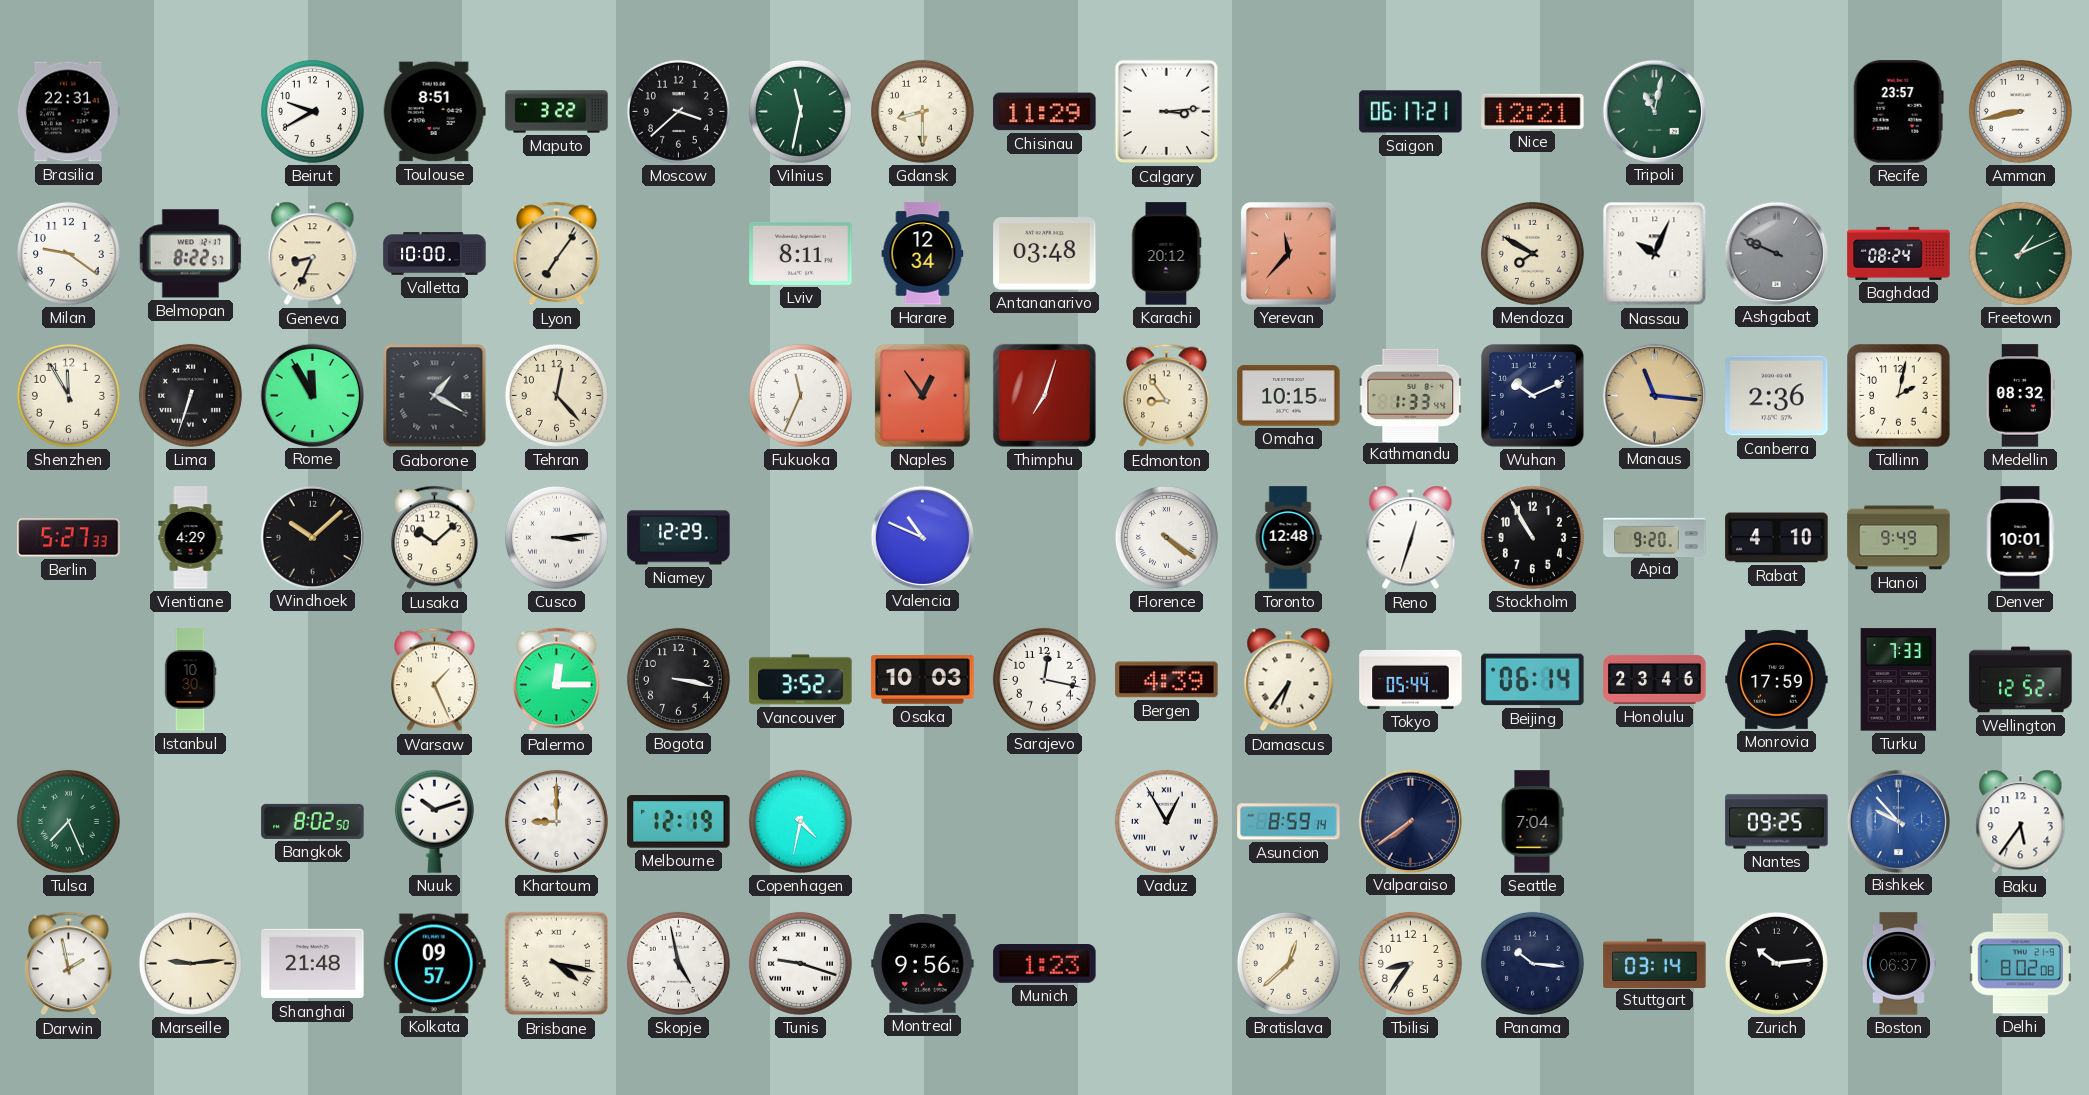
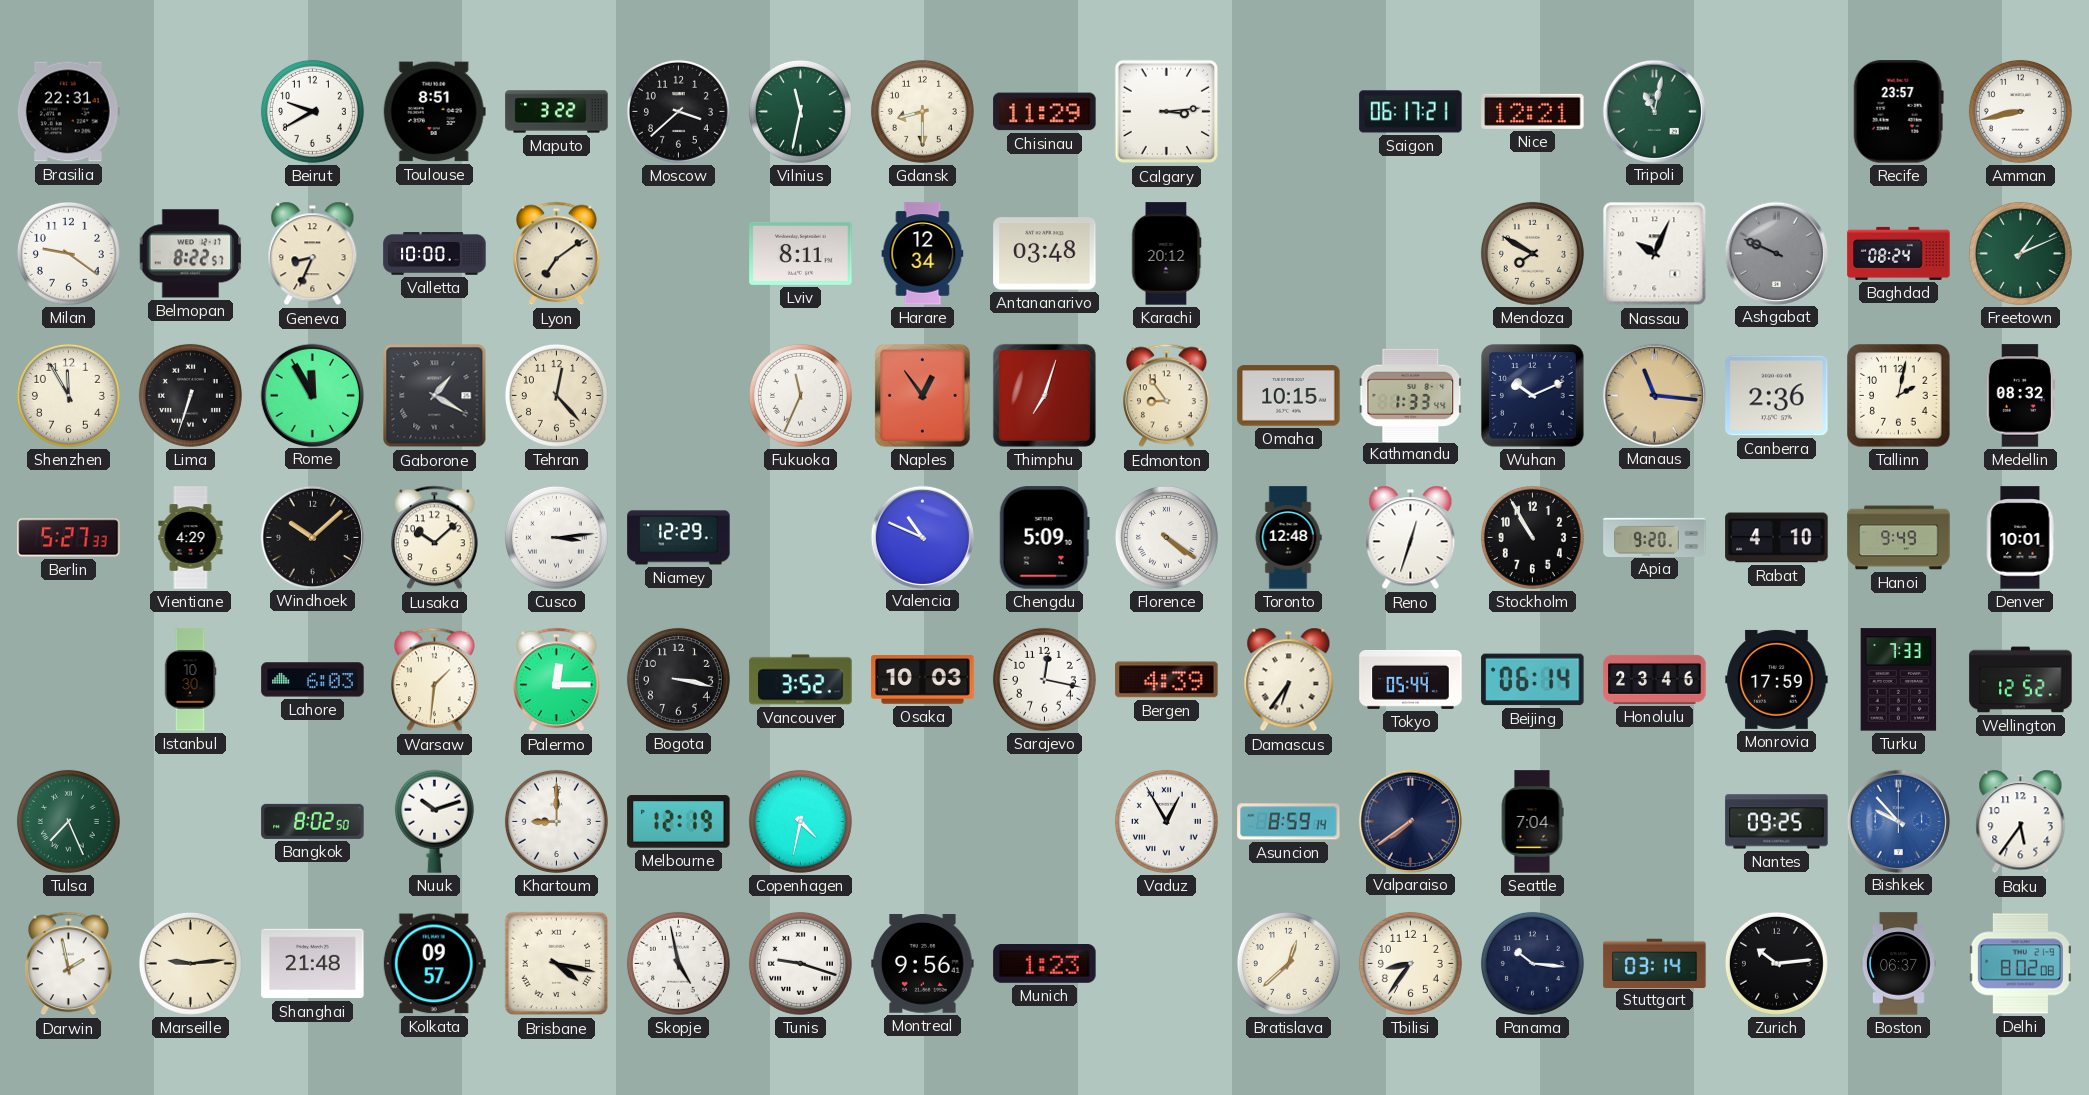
Lyon: 7:06 -> 7:09
Yerevan: 11:37 -> none
Chengdu: none -> 5:09
Lahore: none -> 6:03
Warsaw: 1:26 -> 1:31
